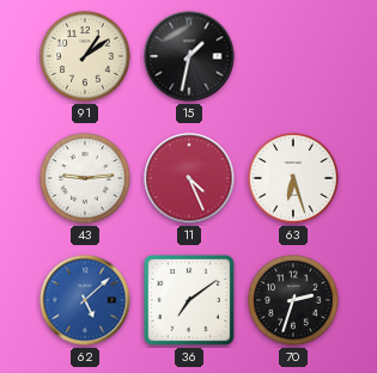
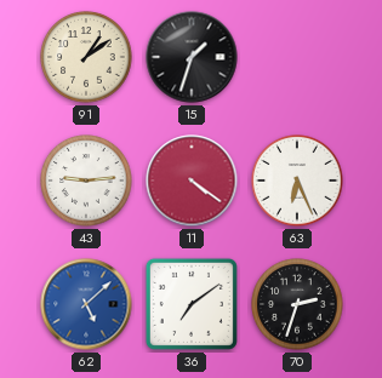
15: 1:32 -> 1:33
11: 4:26 -> 4:21
63: 6:27 -> 6:26
